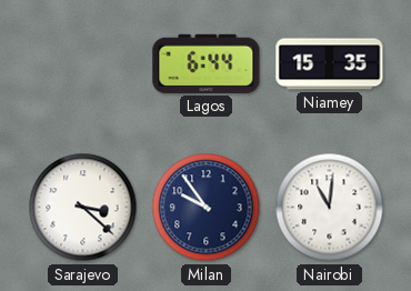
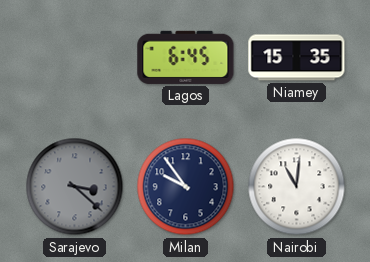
Lagos: 6:44 -> 6:45
Sarajevo dial: white -> grey
